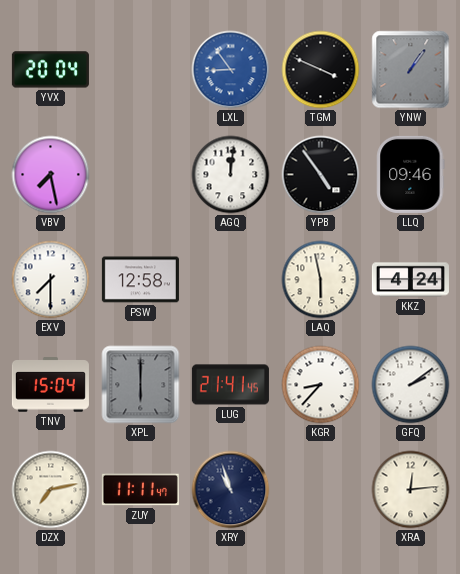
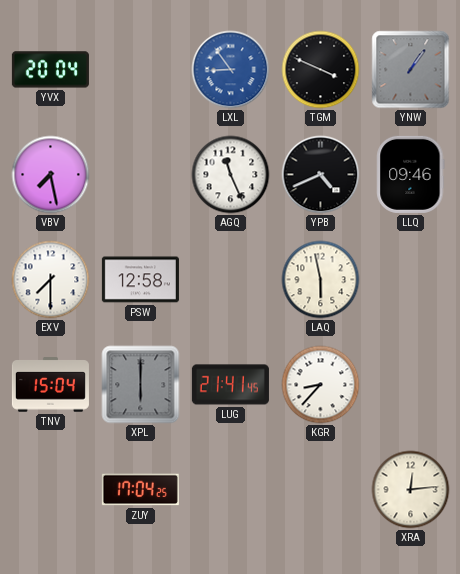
AGQ: 12:01 -> 11:26
YPB: 4:54 -> 4:41
KKZ: 4:24 -> none
GFQ: 2:09 -> none
DZX: 7:13 -> none
ZUY: 11:11 -> 17:04
XRY: 10:57 -> none
